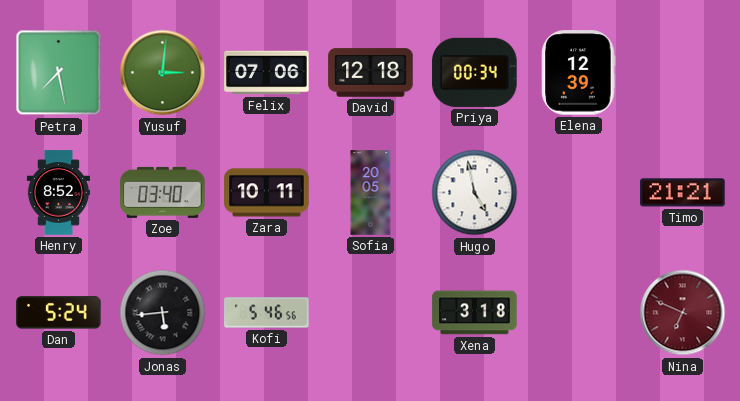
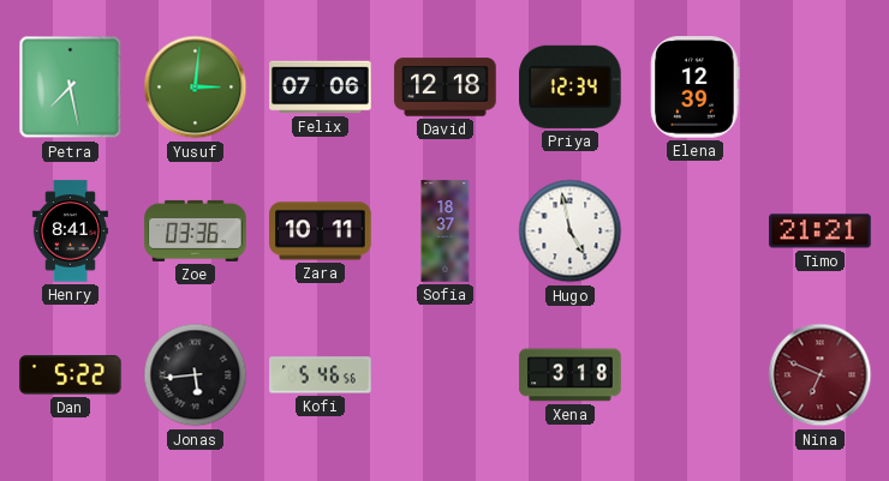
Priya: 00:34 -> 12:34
Henry: 8:52 -> 8:41
Zoe: 03:40 -> 03:36
Sofia: 20:05 -> 18:37
Dan: 5:24 -> 5:22
